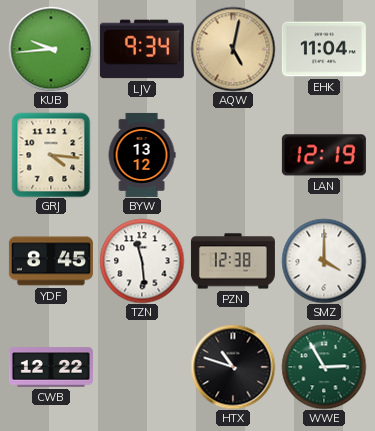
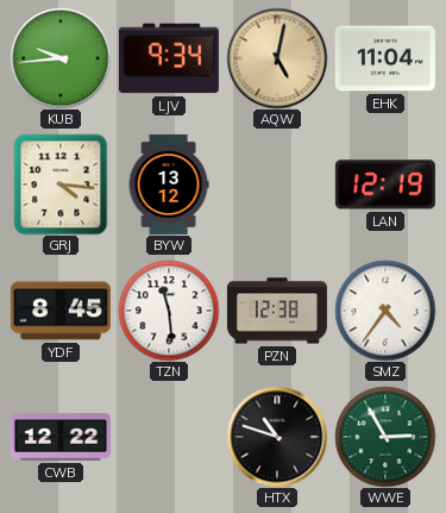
SMZ: 4:00 -> 4:36
